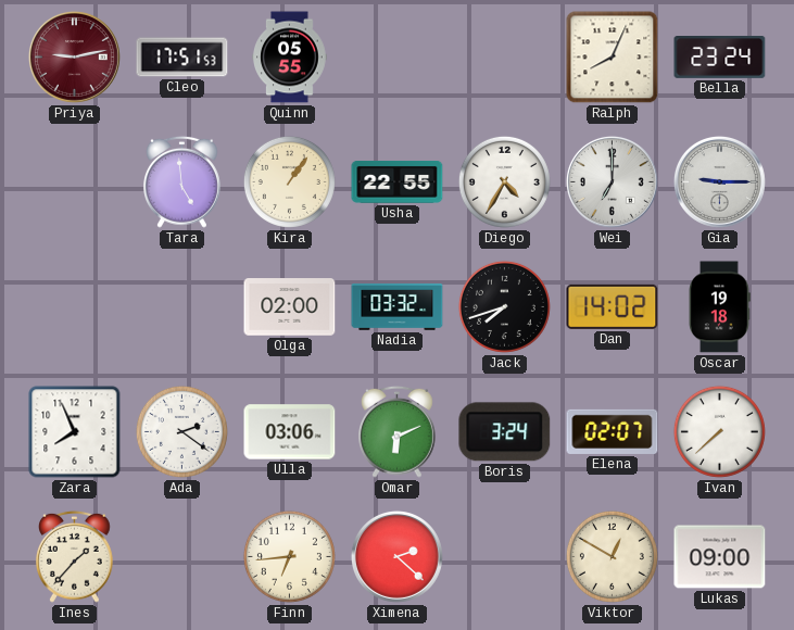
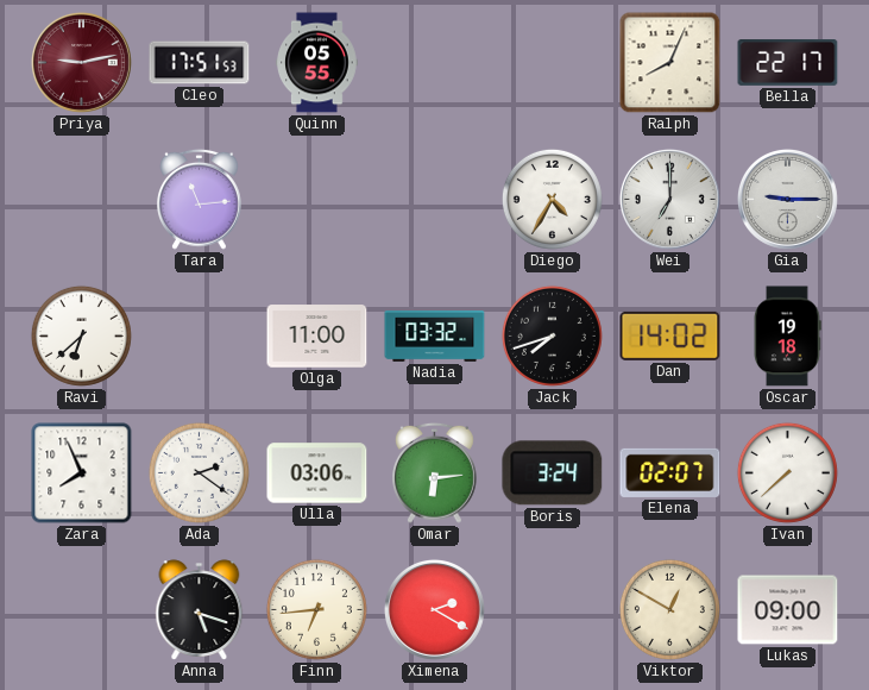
Bella: 23:24 -> 22:17
Tara: 4:59 -> 11:14
Kira: 1:06 -> none
Usha: 22:55 -> none
Ravi: none -> 6:38
Olga: 02:00 -> 11:00
Omar: 6:11 -> 6:14
Ines: 1:37 -> none
Anna: none -> 5:18
Ximena: 2:22 -> 2:20
